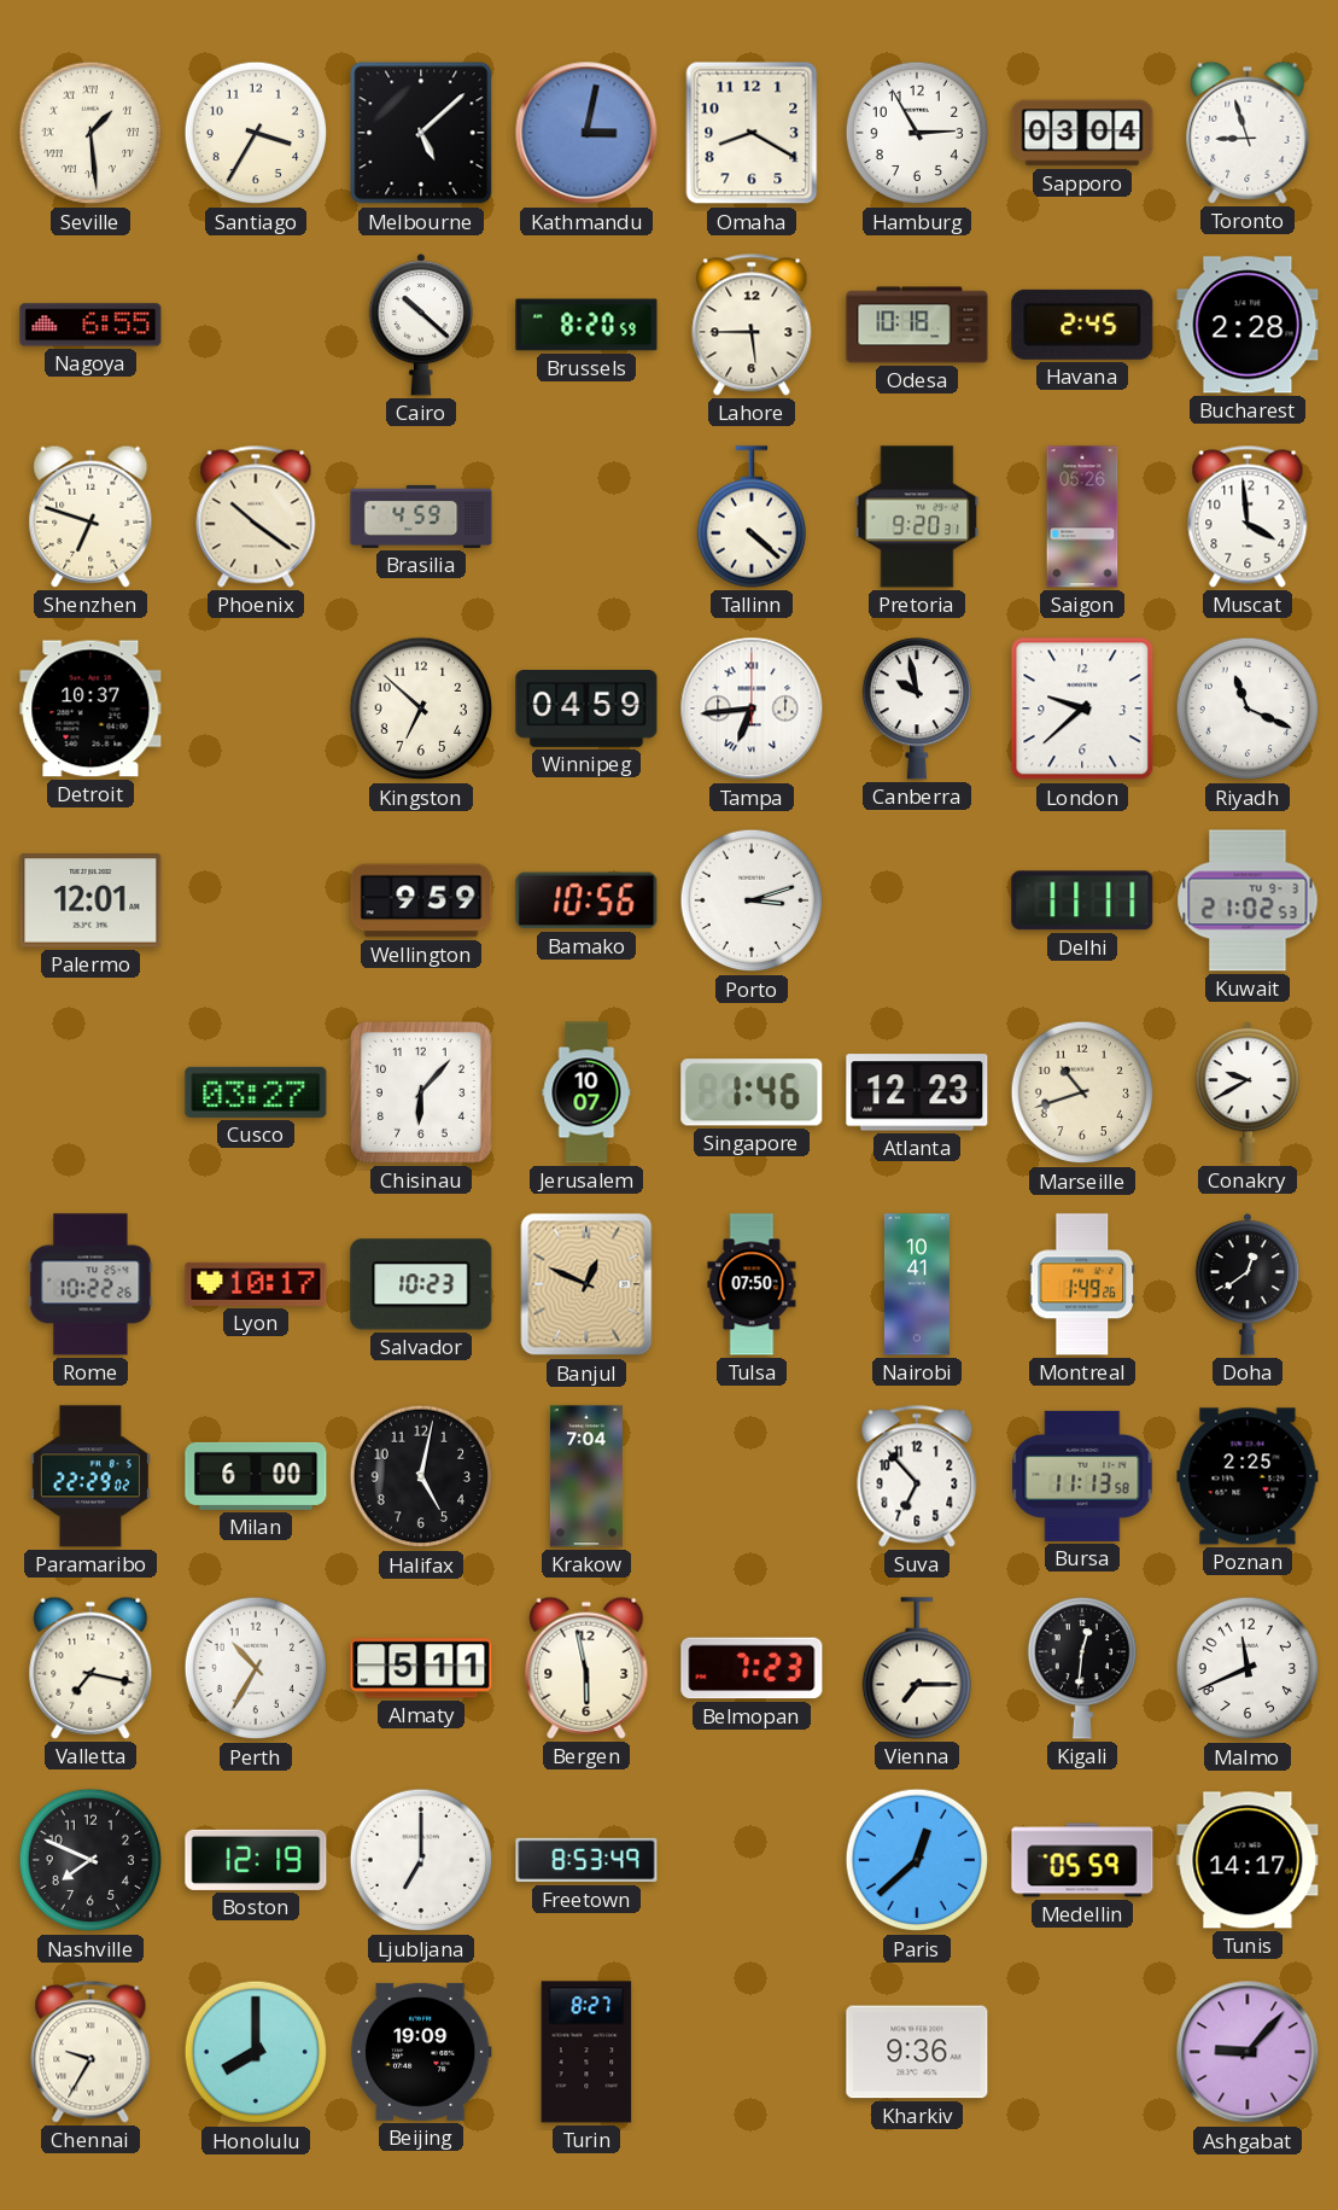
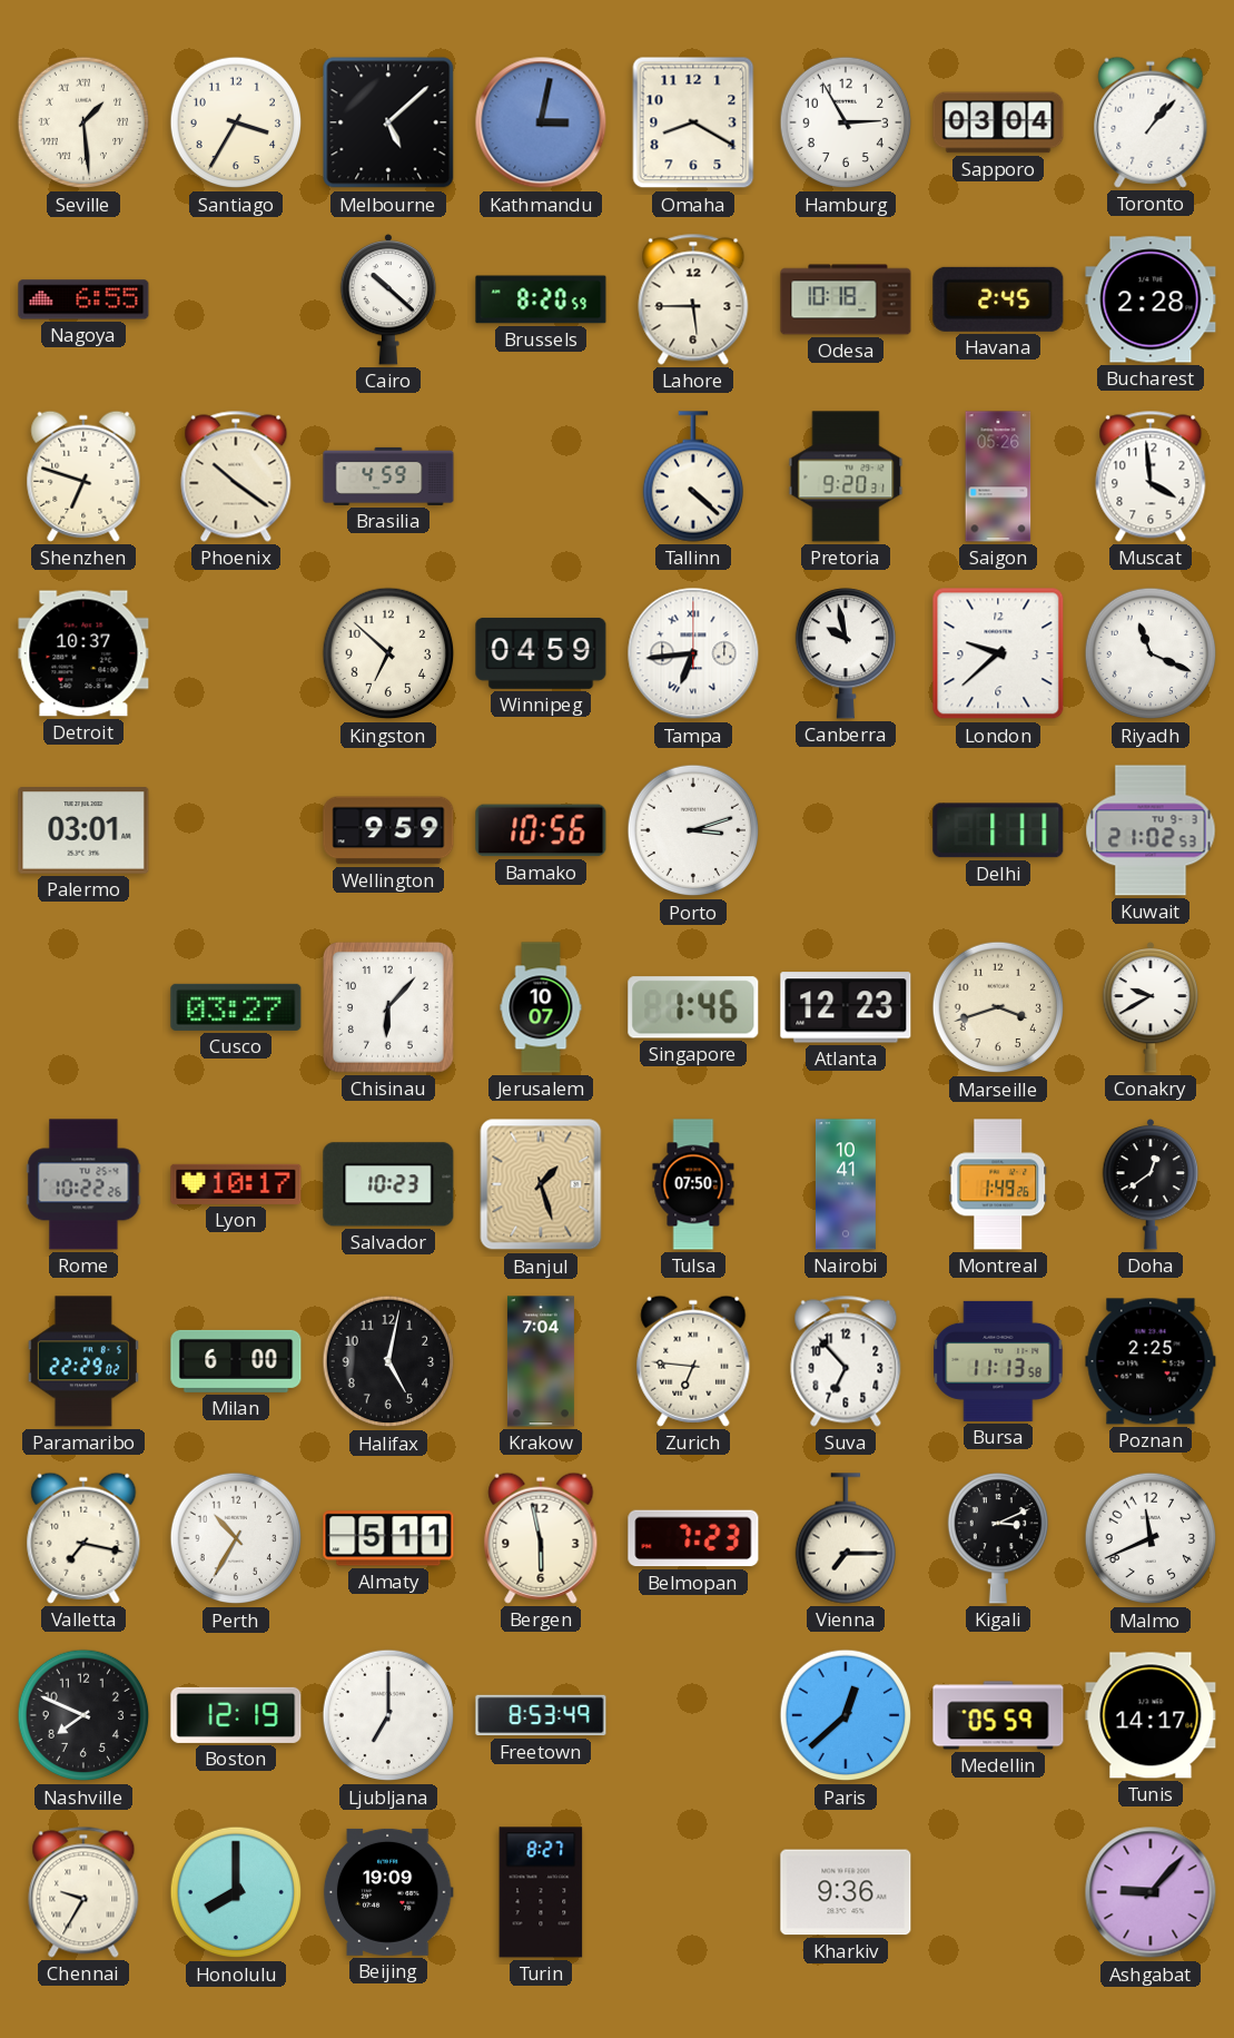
Toronto: 8:57 -> 1:07
Palermo: 12:01 -> 03:01
Delhi: 11:11 -> 1:11
Marseille: 10:42 -> 3:42
Banjul: 12:49 -> 1:27
Zurich: none -> 6:46
Kigali: 12:31 -> 3:11
